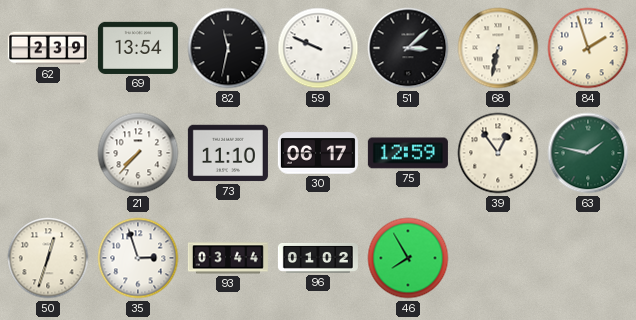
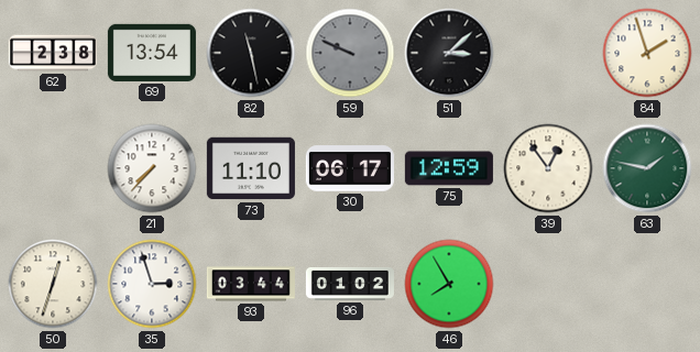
62: 2:39 -> 2:38
82: 11:32 -> 11:28
59 dial: white -> grey
68: 6:32 -> none
